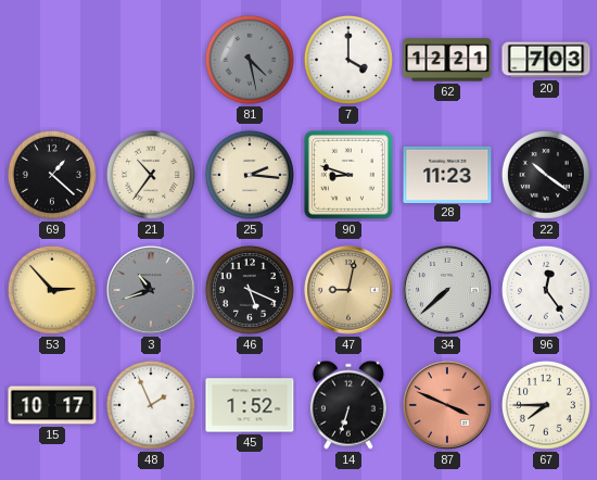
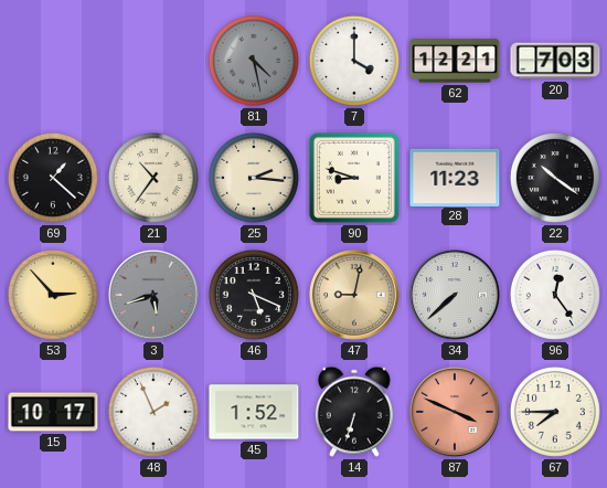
3: 10:42 -> 5:42
